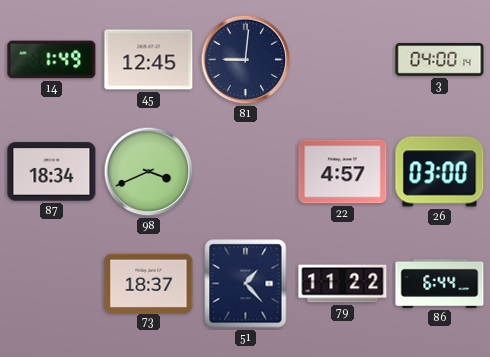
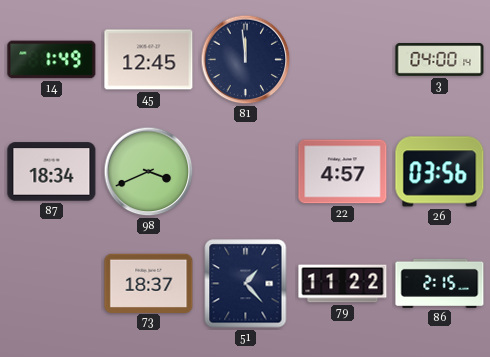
81: 9:01 -> 11:59
26: 03:00 -> 03:56
86: 6:44 -> 2:15
